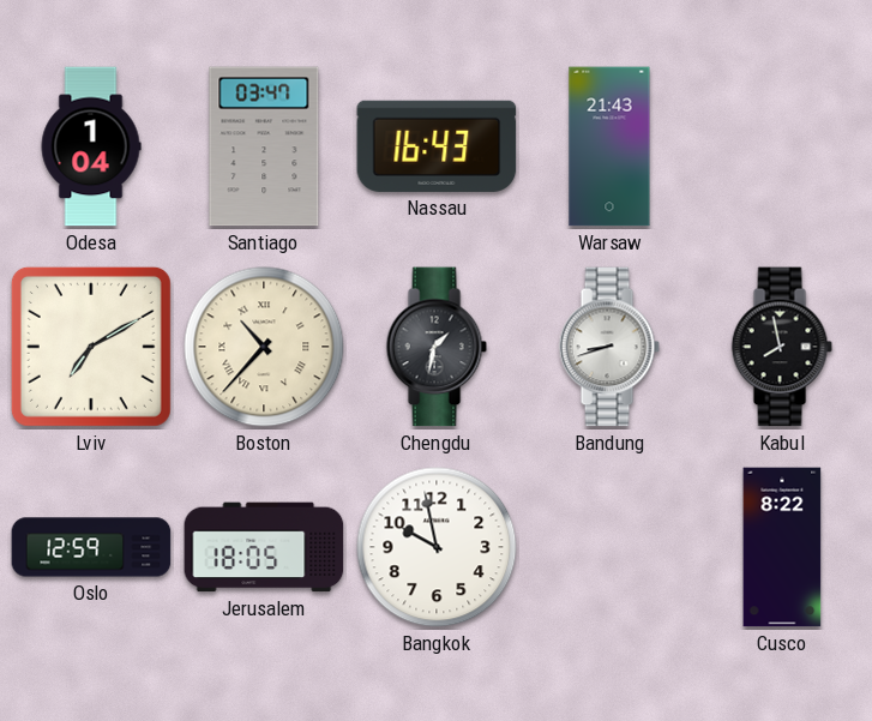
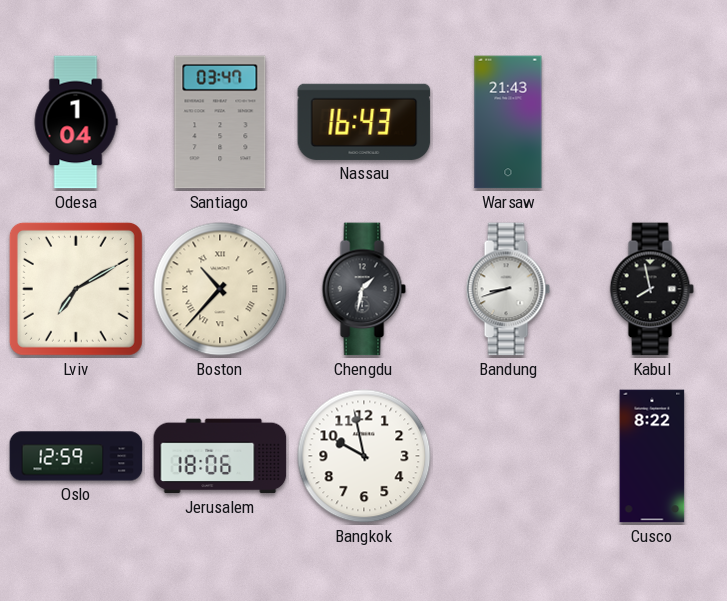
Jerusalem: 18:05 -> 18:06
